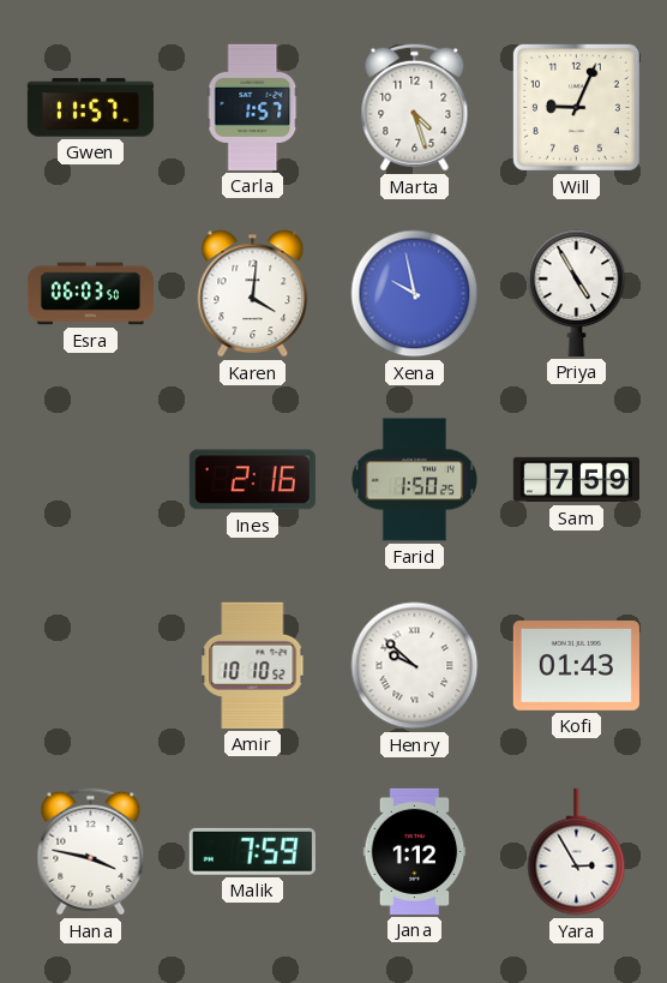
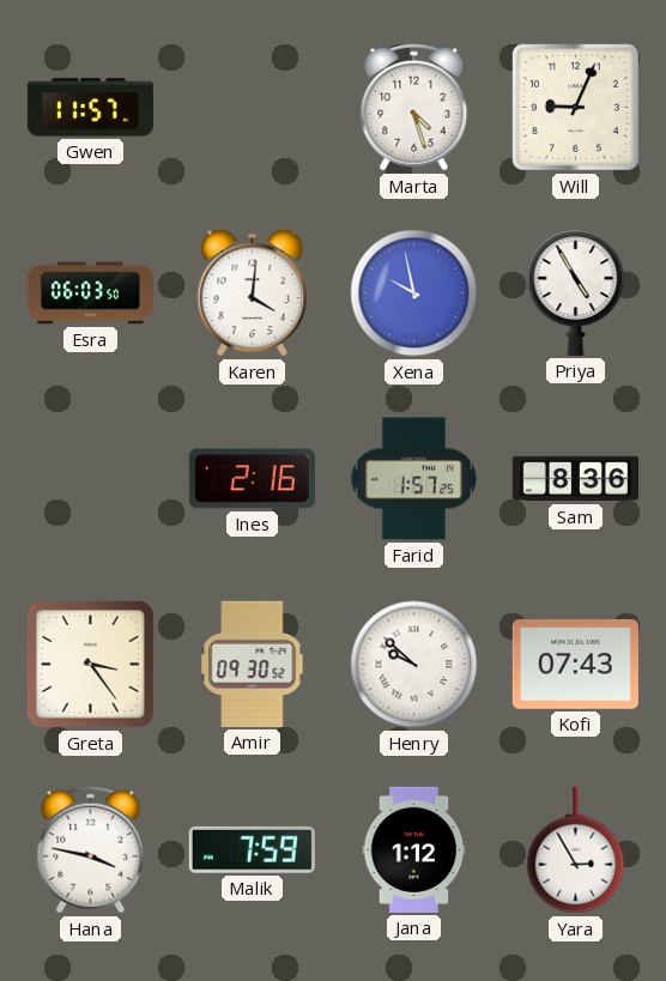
Carla: 1:57 -> none
Farid: 1:50 -> 1:57
Sam: 7:59 -> 8:36
Greta: none -> 3:24
Amir: 10:10 -> 09:30
Kofi: 01:43 -> 07:43
